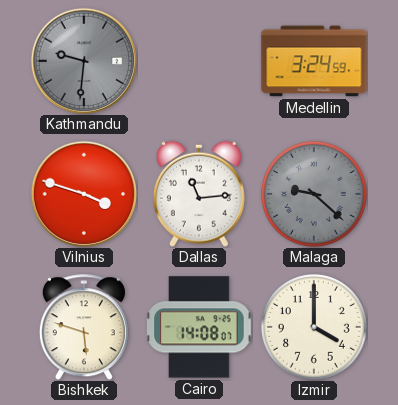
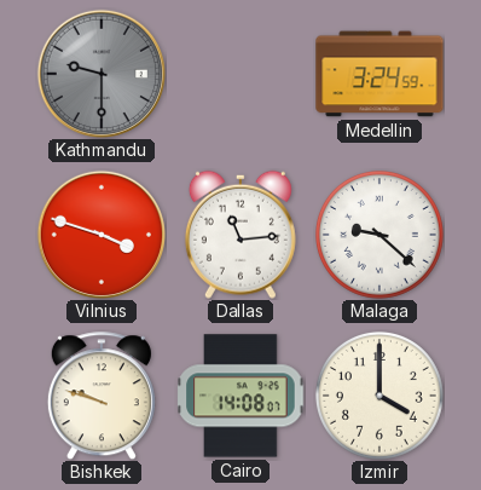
Kathmandu: 9:31 -> 9:30
Malaga dial: grey -> white
Bishkek: 5:48 -> 9:48
